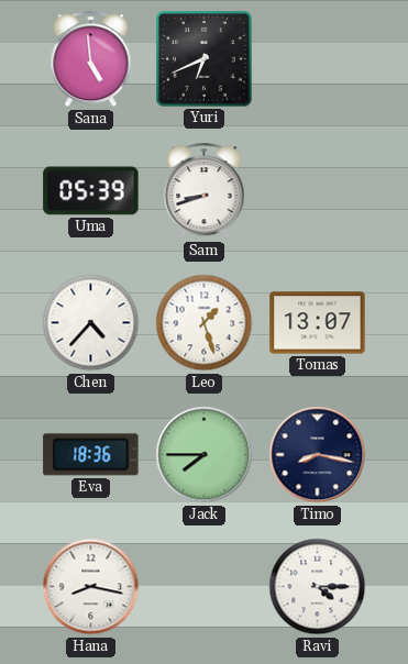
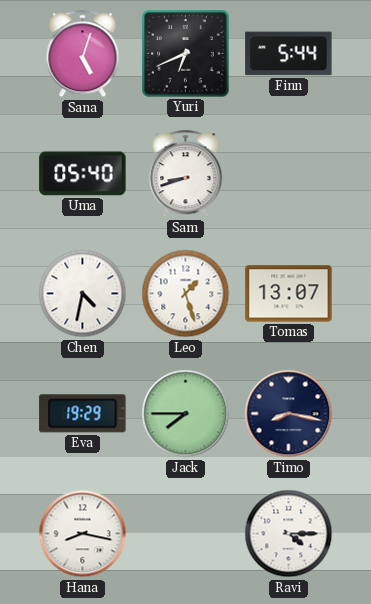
Sana: 4:59 -> 5:03
Finn: none -> 5:44
Uma: 05:39 -> 05:40
Chen: 4:37 -> 4:32
Eva: 18:36 -> 19:29
